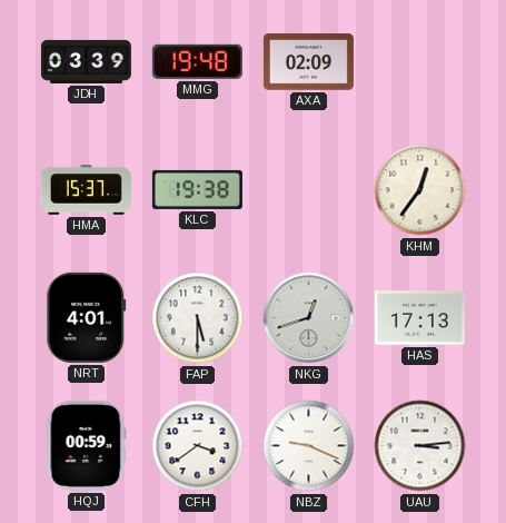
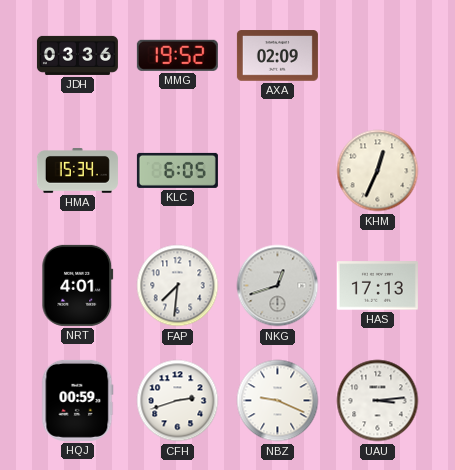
JDH: 03:39 -> 03:36
MMG: 19:48 -> 19:52
HMA: 15:37 -> 15:34
KLC: 19:38 -> 6:05
KHM: 12:36 -> 12:34
FAP: 5:30 -> 7:31
CFH: 3:39 -> 2:42
